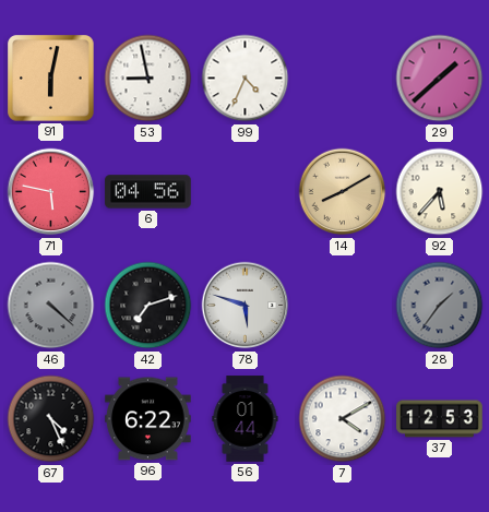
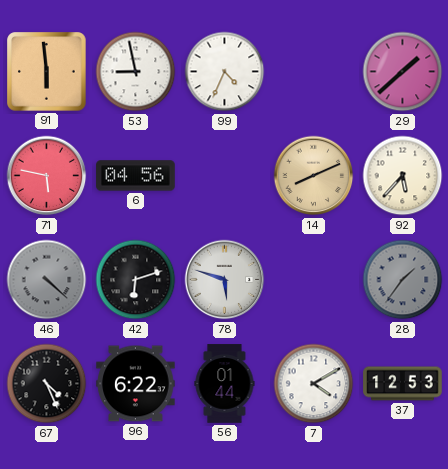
91: 6:02 -> 5:59
14: 8:10 -> 8:11
42: 7:12 -> 6:12
